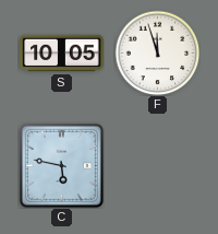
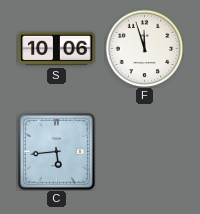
S: 10:05 -> 10:06
C: 5:47 -> 5:44
